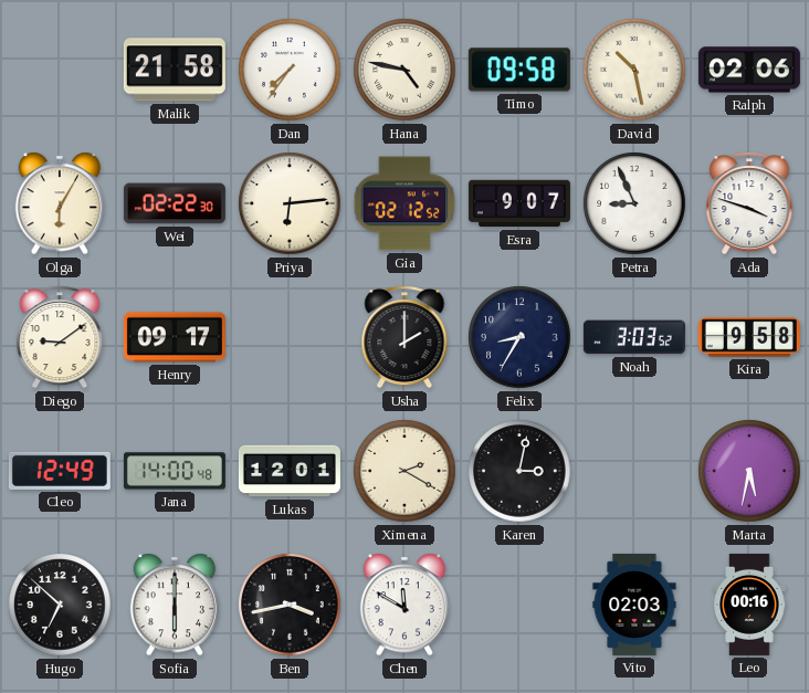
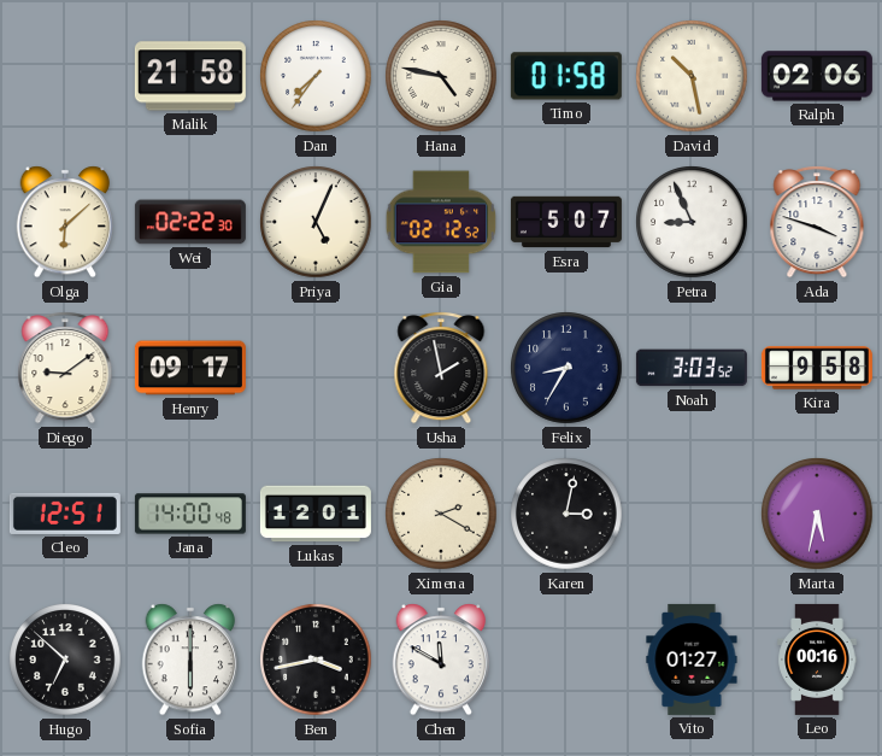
Timo: 09:58 -> 01:58
Olga: 6:05 -> 6:08
Priya: 6:14 -> 5:04
Esra: 9:07 -> 5:07
Usha: 2:00 -> 1:58
Cleo: 12:49 -> 12:51
Vito: 02:03 -> 01:27
